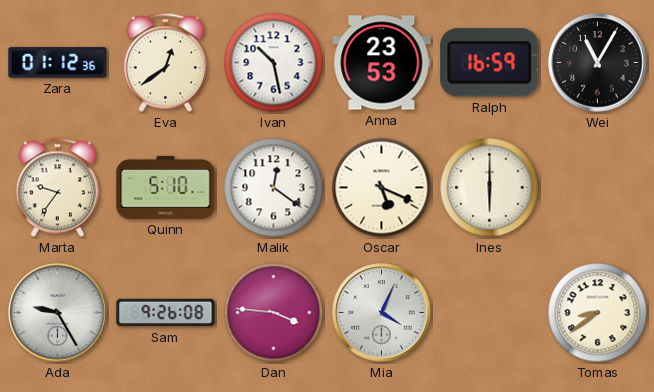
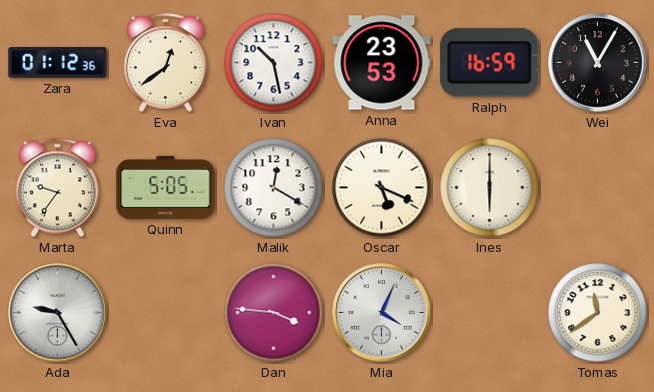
Quinn: 5:10 -> 5:05
Malik: 12:21 -> 12:20
Sam: 9:26 -> none
Tomas: 8:39 -> 11:39
